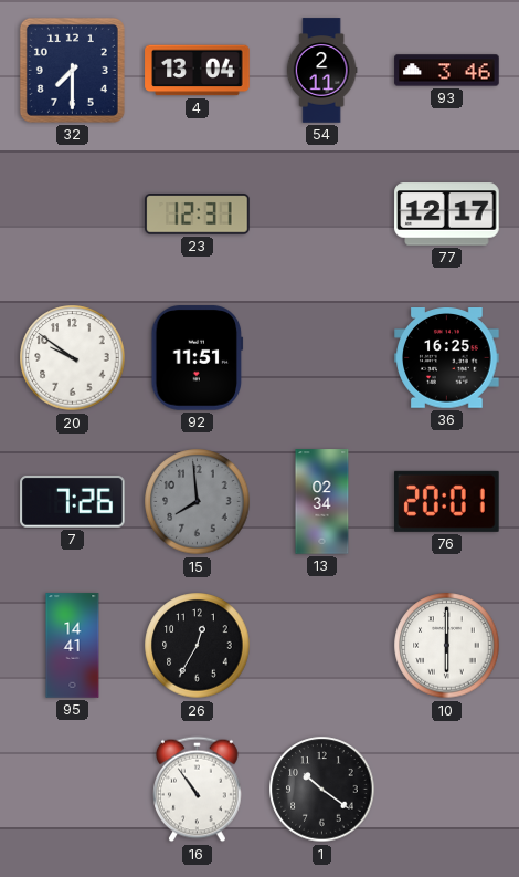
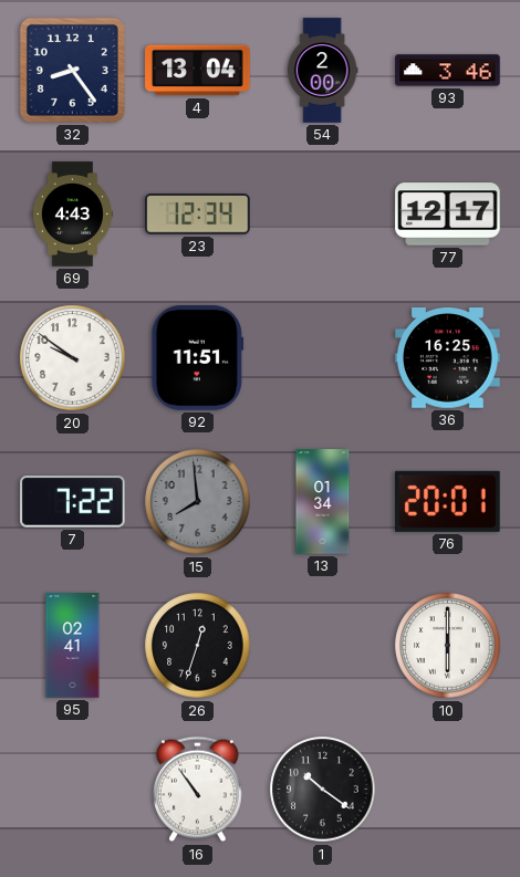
32: 7:30 -> 8:24
54: 2:11 -> 2:00
69: none -> 4:43
23: 12:31 -> 12:34
7: 7:26 -> 7:22
13: 02:34 -> 01:34
95: 14:41 -> 02:41
26: 12:35 -> 12:33
